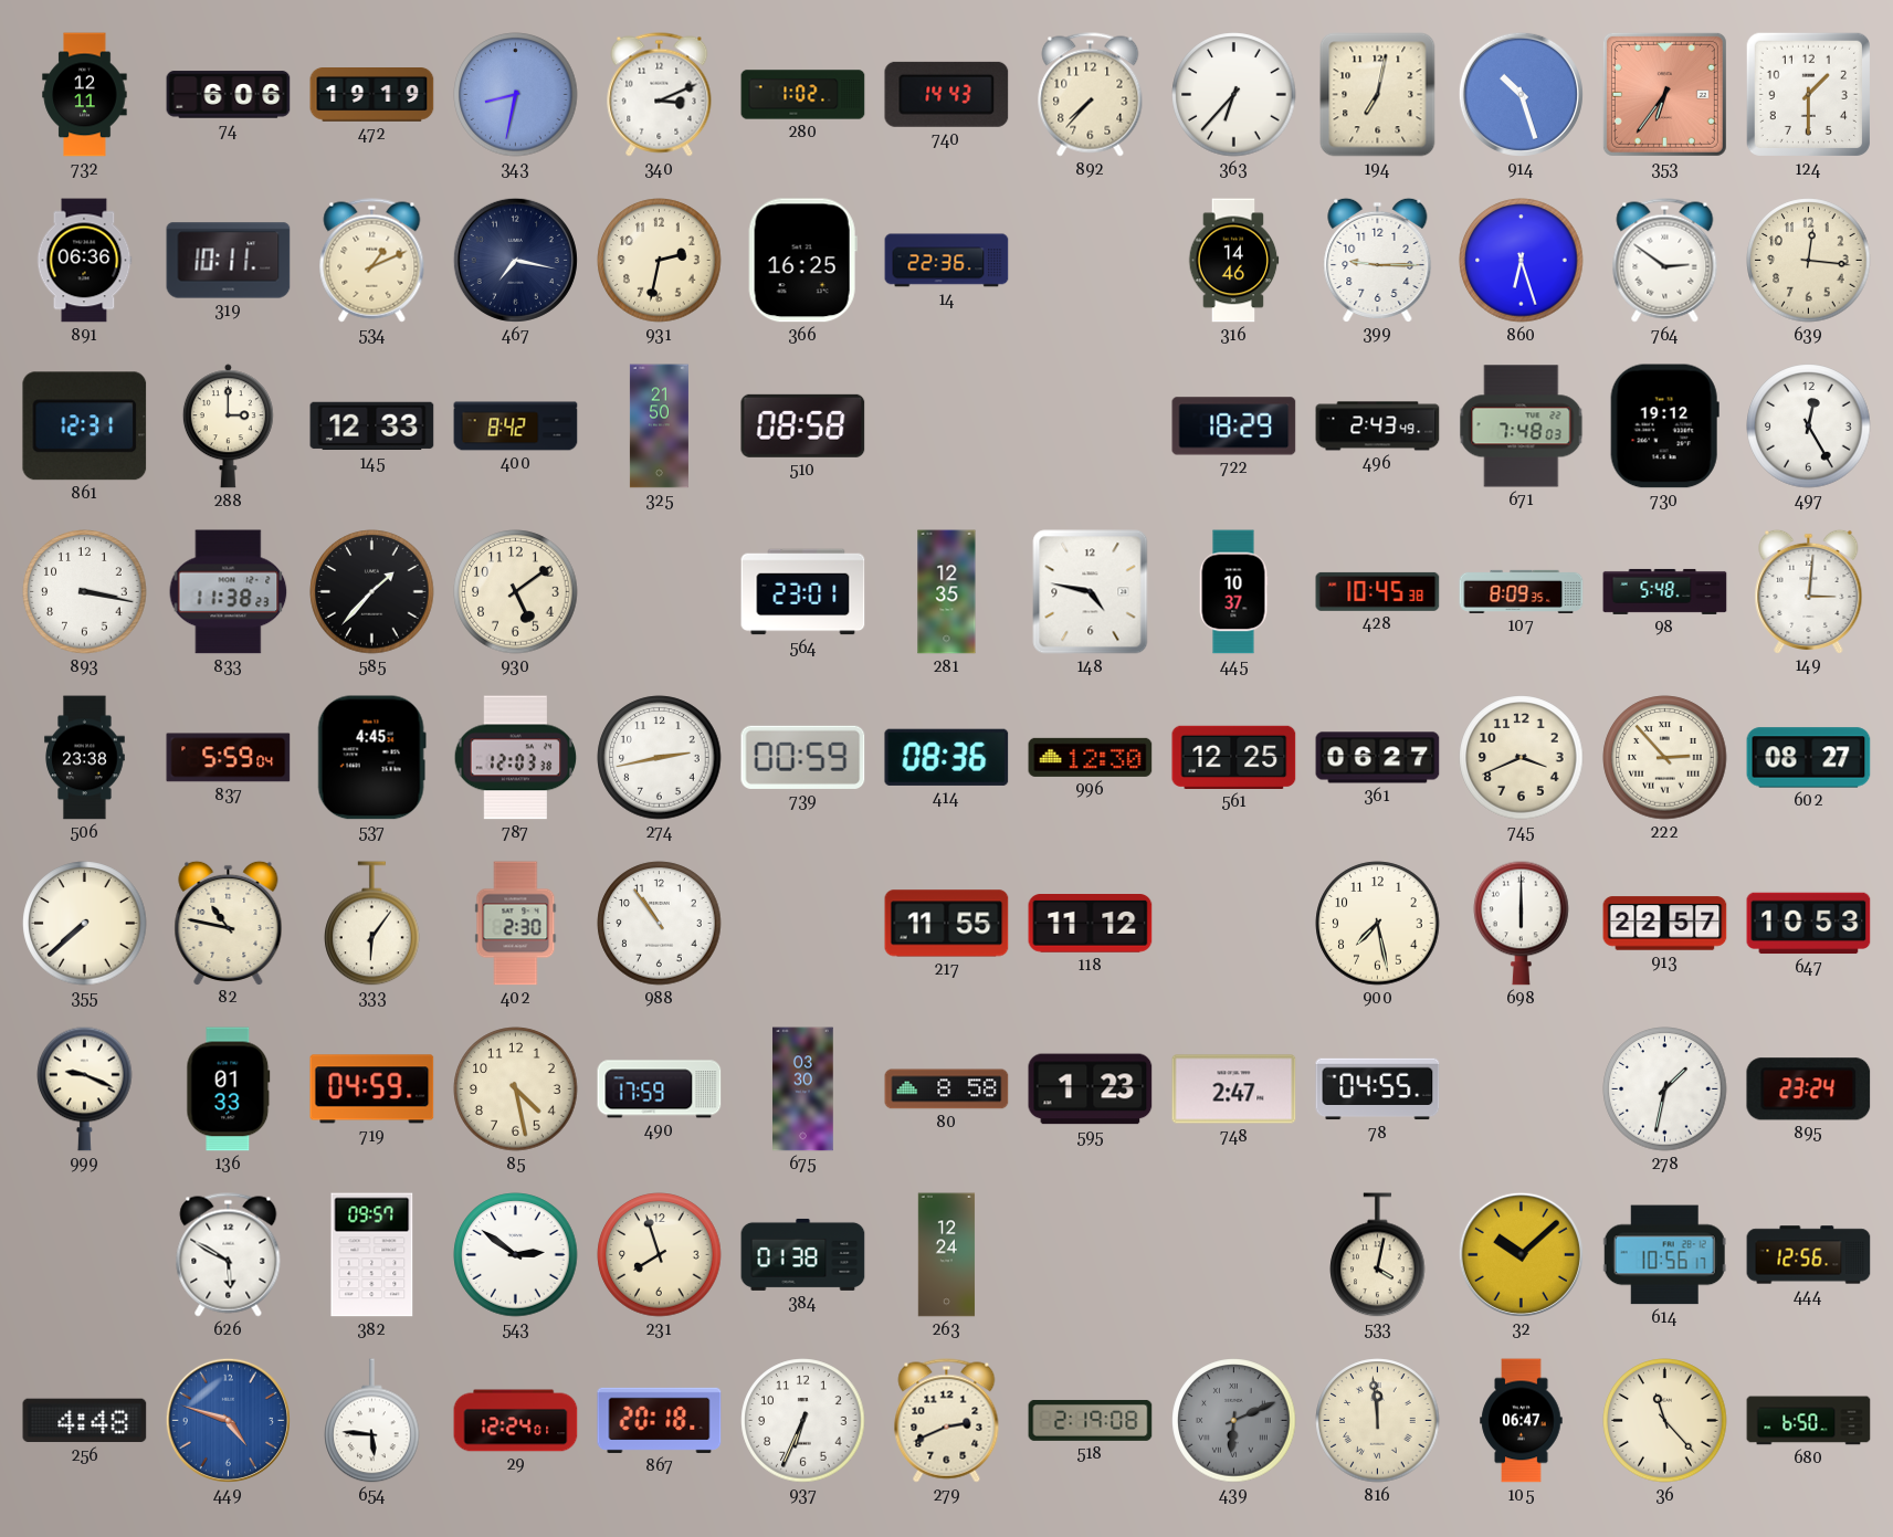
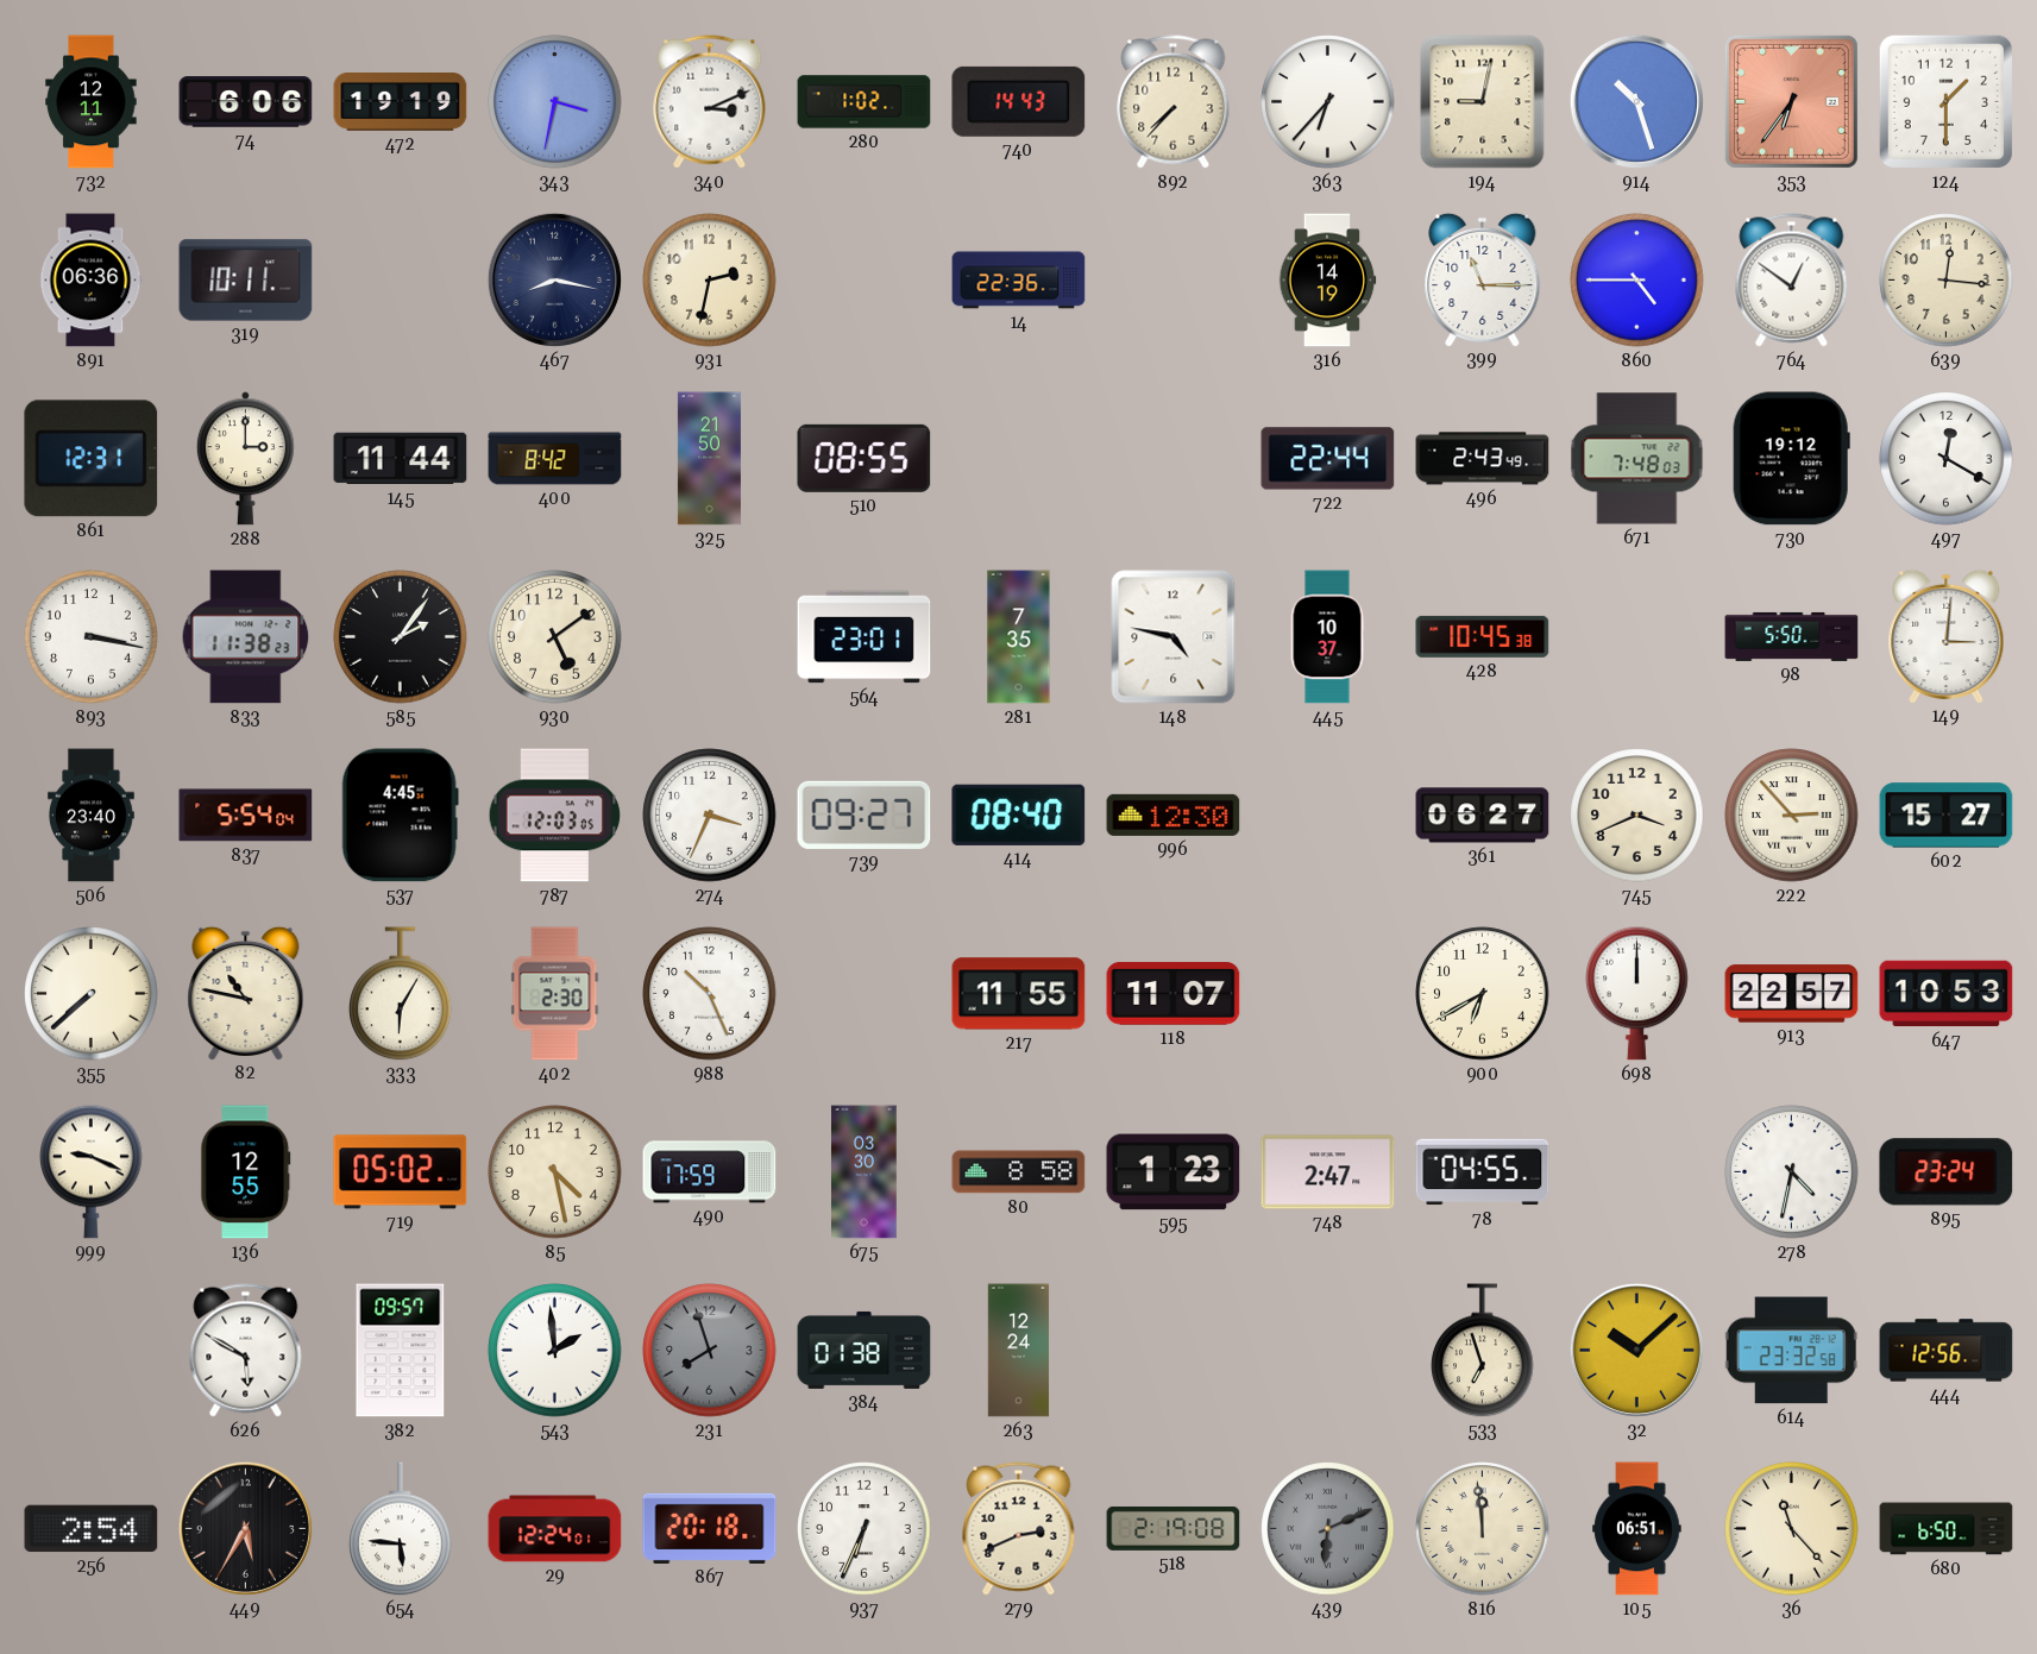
343: 8:32 -> 3:32
194: 7:02 -> 9:02
534: 1:11 -> none
467: 7:17 -> 8:17
366: 16:25 -> none
316: 14:46 -> 14:19
399: 9:15 -> 11:15
860: 6:27 -> 4:45
764: 2:51 -> 12:51
145: 12:33 -> 11:44
510: 08:58 -> 08:55
722: 18:29 -> 22:44
497: 12:25 -> 12:20
585: 1:37 -> 2:06
281: 12:35 -> 7:35
107: 8:09 -> none
98: 5:48 -> 5:50
506: 23:38 -> 23:40
837: 5:59 -> 5:54
787: 12:03:38 -> 12:03:05
274: 2:43 -> 3:34
739: 00:59 -> 09:27
414: 08:36 -> 08:40
561: 12:25 -> none
602: 08:27 -> 15:27
333: 6:06 -> 6:05
988: 10:54 -> 10:26
118: 11:12 -> 11:07
900: 7:28 -> 6:40
698: 6:00 -> 12:00
136: 01:33 -> 12:55
719: 04:59 -> 05:02
278: 1:32 -> 4:32
543: 2:51 -> 1:59
231 dial: cream -> grey
533: 4:02 -> 6:57
614: 10:56 -> 23:32
256: 4:48 -> 2:54
449: 4:48 -> 5:35
449 dial: blue -> black
105: 06:47 -> 06:51
